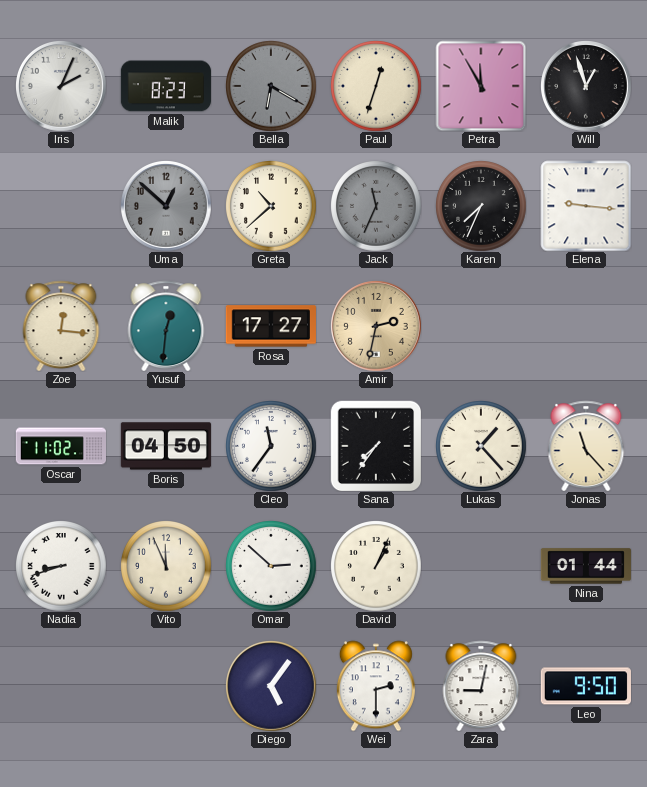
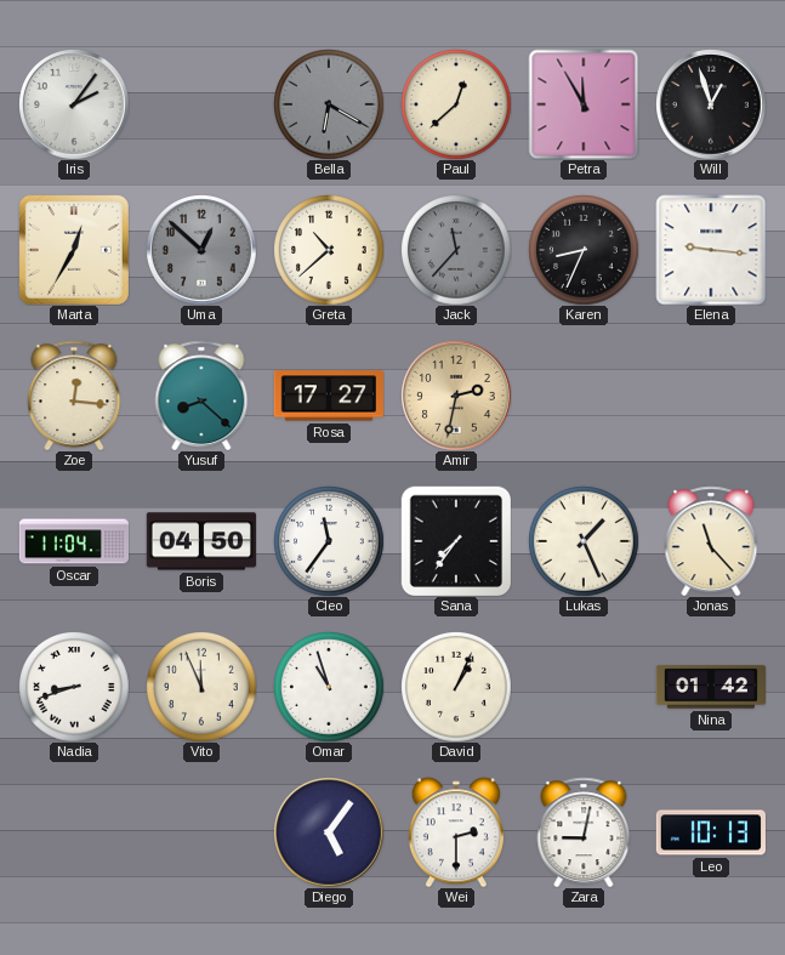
Iris: 2:04 -> 2:06
Malik: 8:23 -> none
Paul: 12:33 -> 12:38
Marta: none -> 12:35
Jack: 11:34 -> 11:37
Karen: 7:34 -> 8:34
Yusuf: 12:31 -> 8:22
Oscar: 11:02 -> 11:04
Lukas: 1:23 -> 1:26
Omar: 2:52 -> 10:57
Nina: 01:44 -> 01:42
Leo: 9:50 -> 10:13
